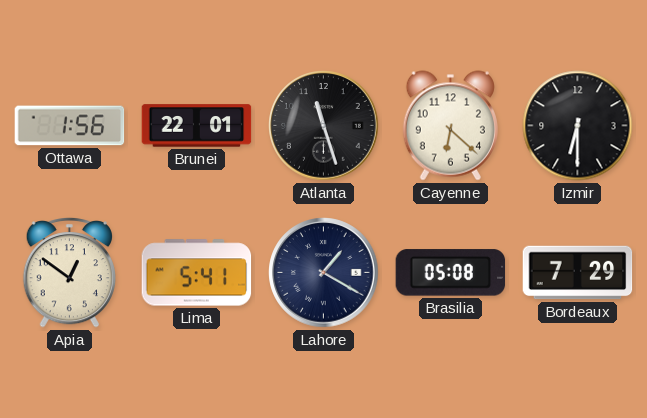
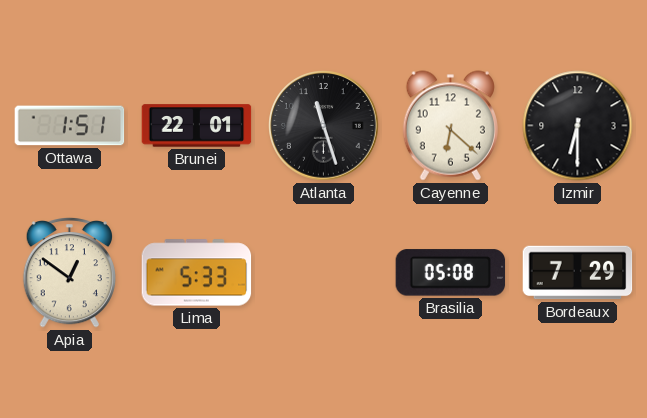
Ottawa: 1:56 -> 1:51
Lima: 5:41 -> 5:33
Lahore: 1:20 -> none
